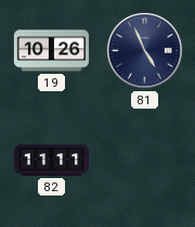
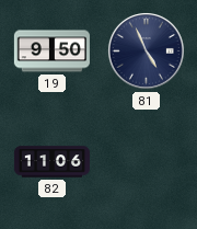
19: 10:26 -> 9:50
82: 11:11 -> 11:06
